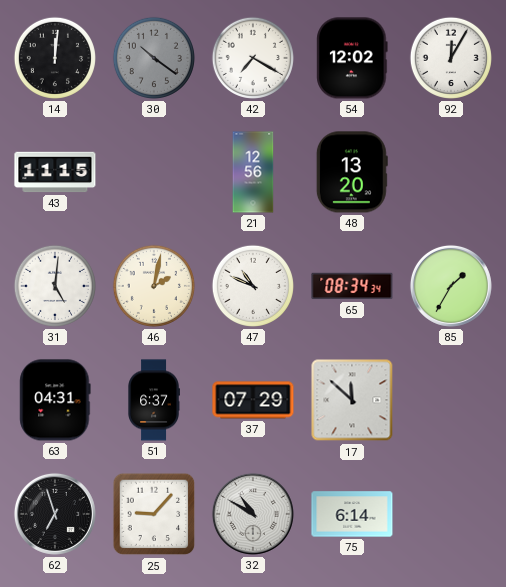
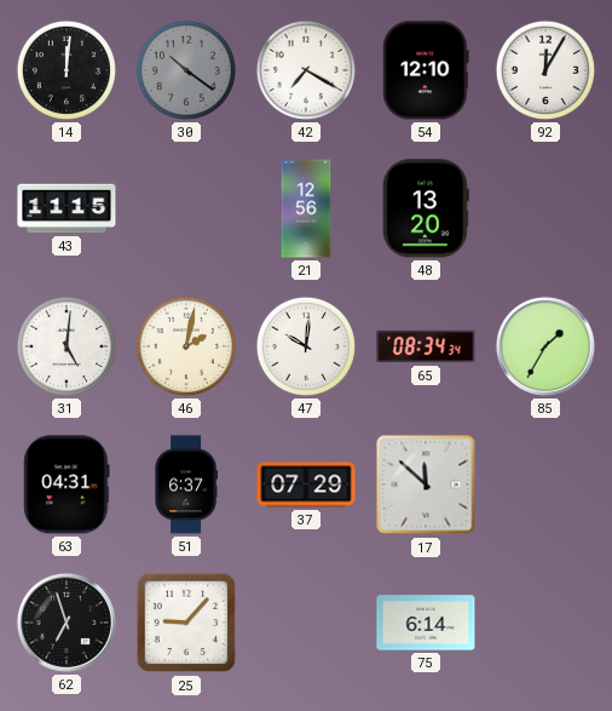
54: 12:02 -> 12:10
47: 10:49 -> 10:01
32: 10:50 -> none
